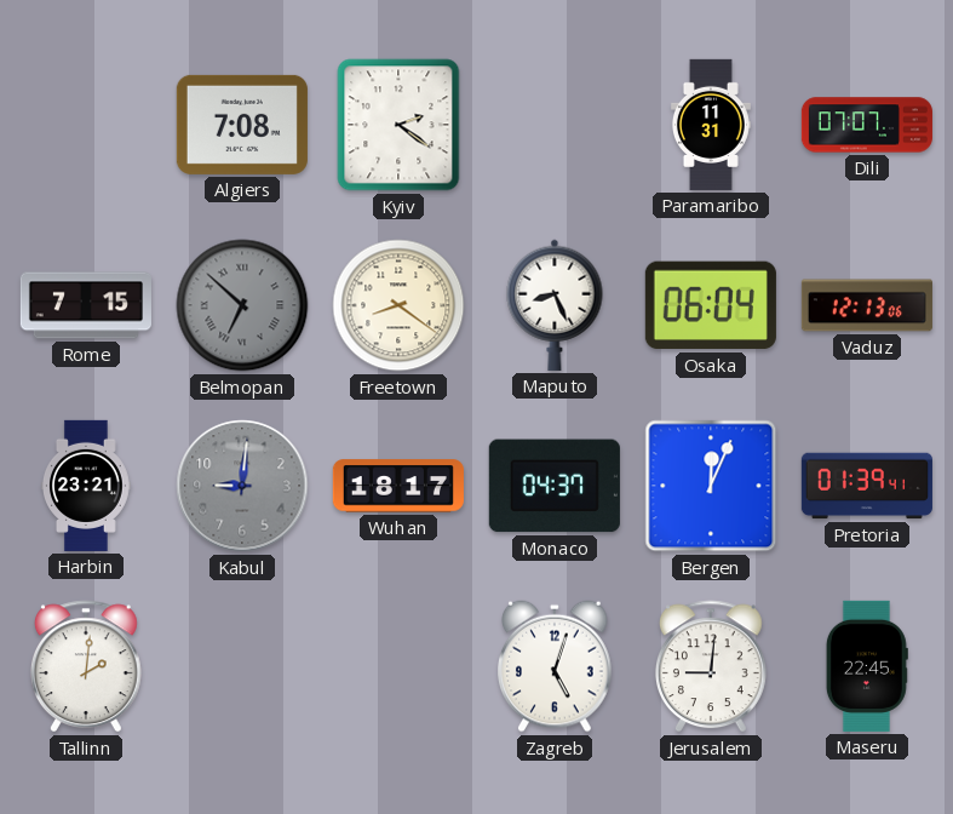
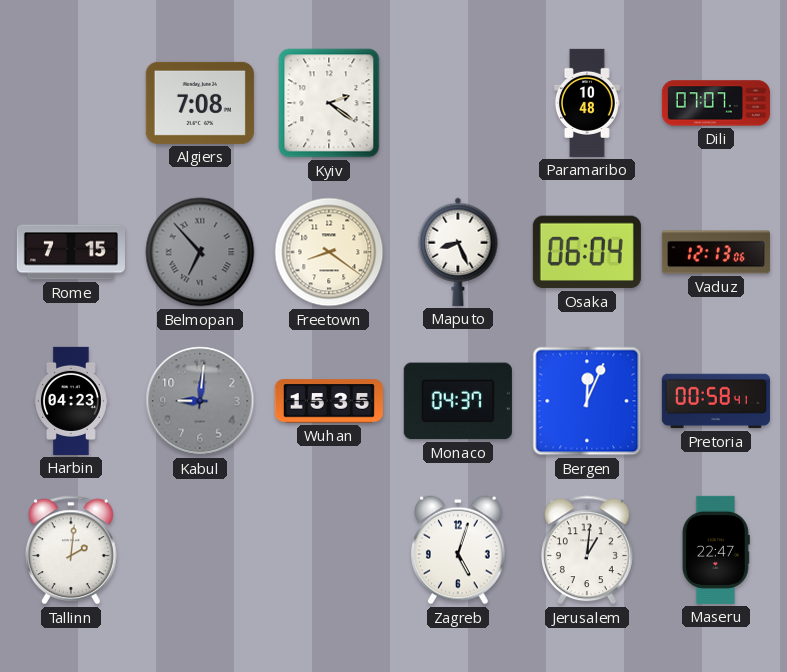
Paramaribo: 11:31 -> 10:48
Belmopan: 6:52 -> 6:53
Harbin: 23:21 -> 04:23
Wuhan: 18:17 -> 15:35
Pretoria: 01:39 -> 00:58
Jerusalem: 9:01 -> 1:01
Maseru: 22:45 -> 22:47
